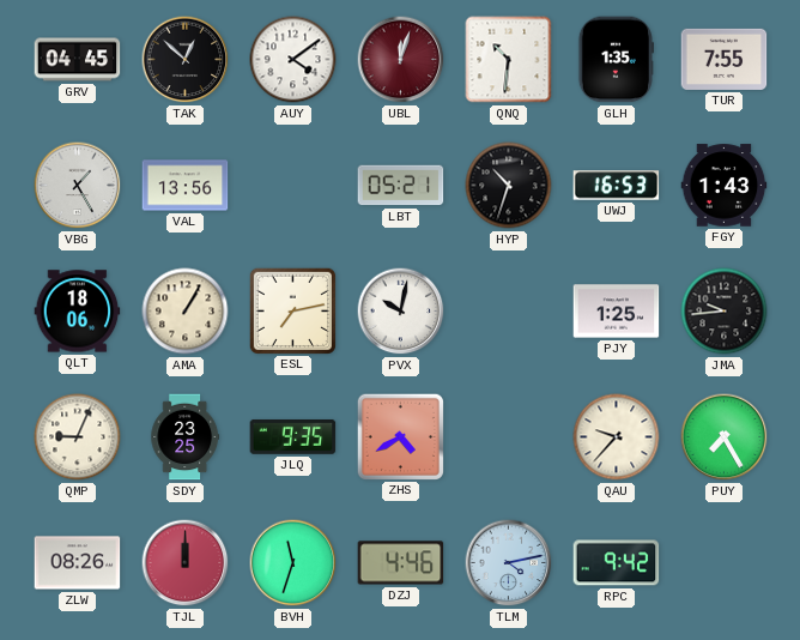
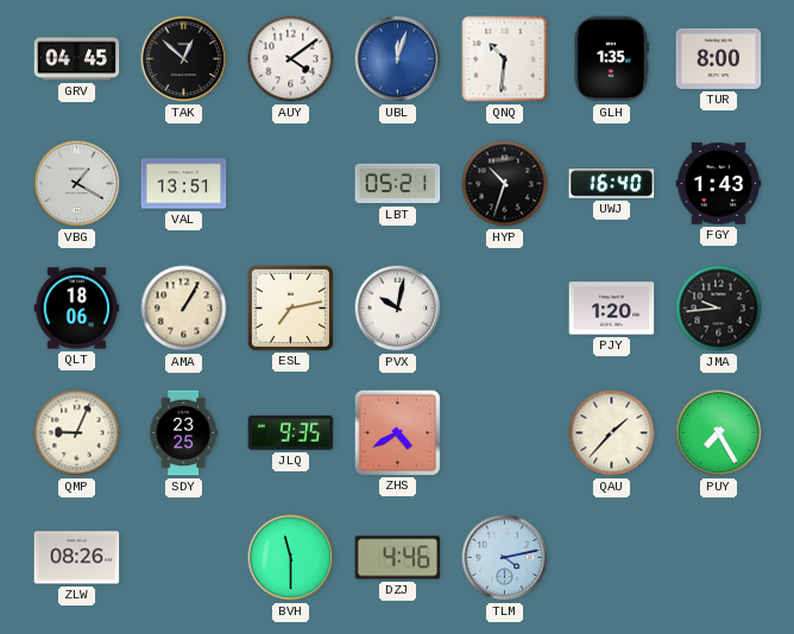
UBL dial: burgundy -> blue
TUR: 7:55 -> 8:00
VBG: 1:25 -> 1:20
VAL: 13:56 -> 13:51
UWJ: 16:53 -> 16:40
PJY: 1:25 -> 1:20
QAU: 9:37 -> 1:37
TJL: 12:00 -> none
BVH: 11:33 -> 11:30
RPC: 9:42 -> none
